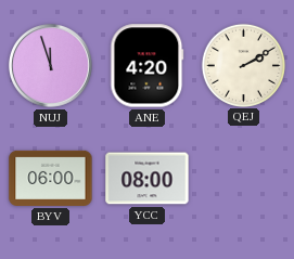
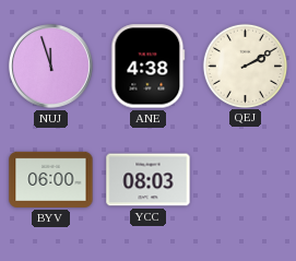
ANE: 4:20 -> 4:38
YCC: 08:00 -> 08:03
